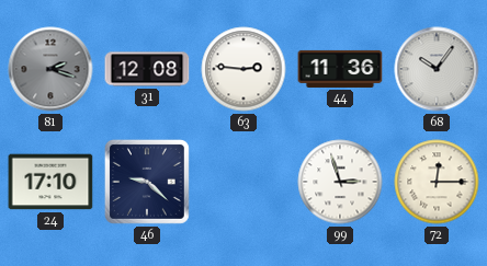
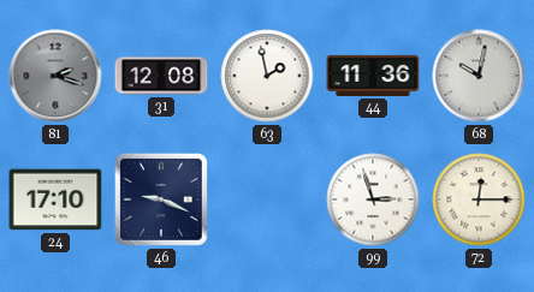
63: 2:46 -> 1:58
68: 10:06 -> 10:02
46: 9:22 -> 9:19
